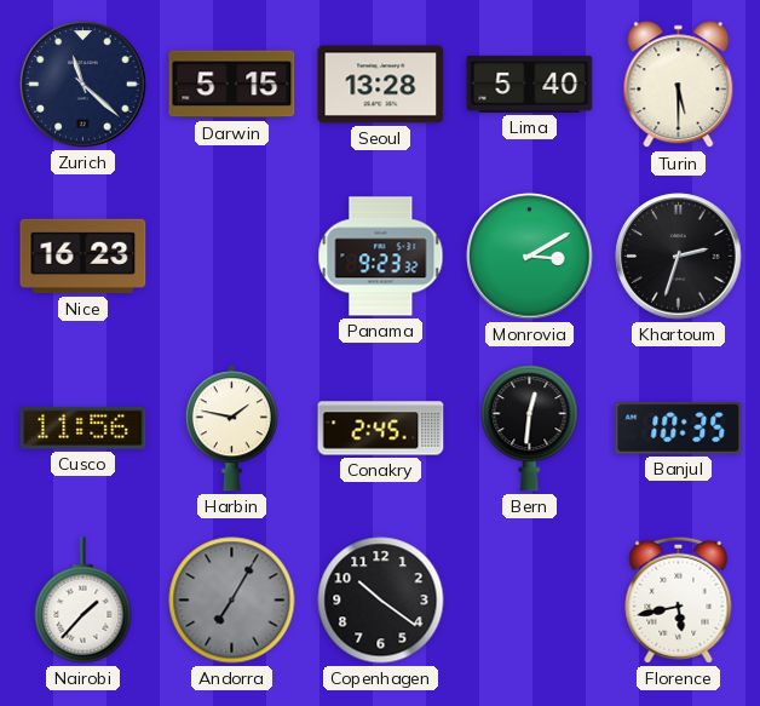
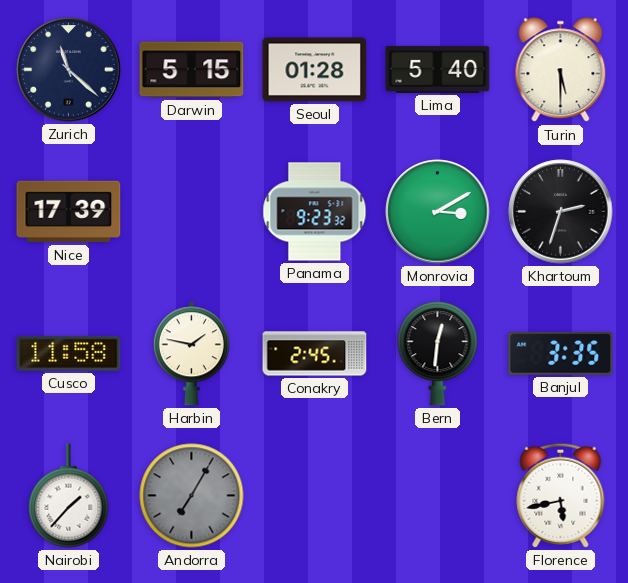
Seoul: 13:28 -> 01:28
Nice: 16:23 -> 17:39
Cusco: 11:56 -> 11:58
Banjul: 10:35 -> 3:35
Copenhagen: 10:21 -> none
